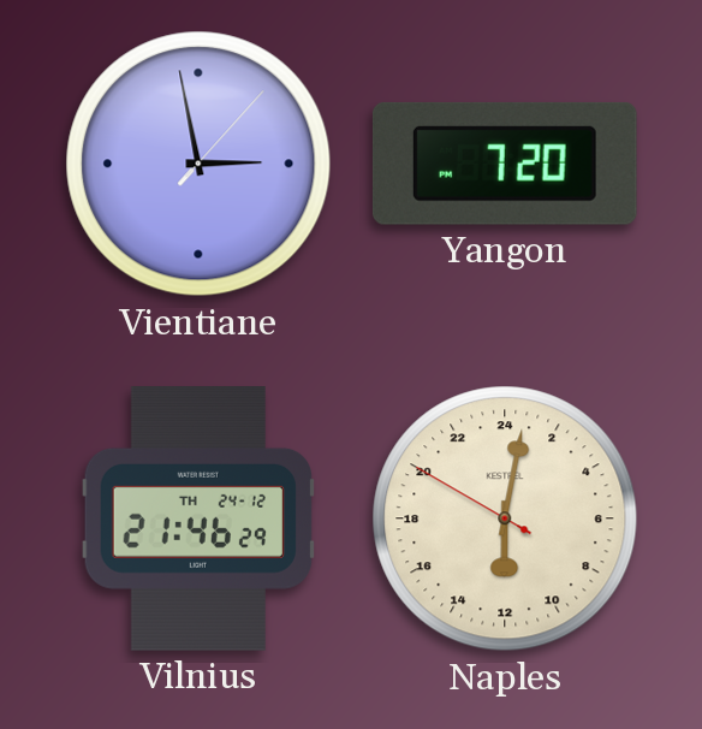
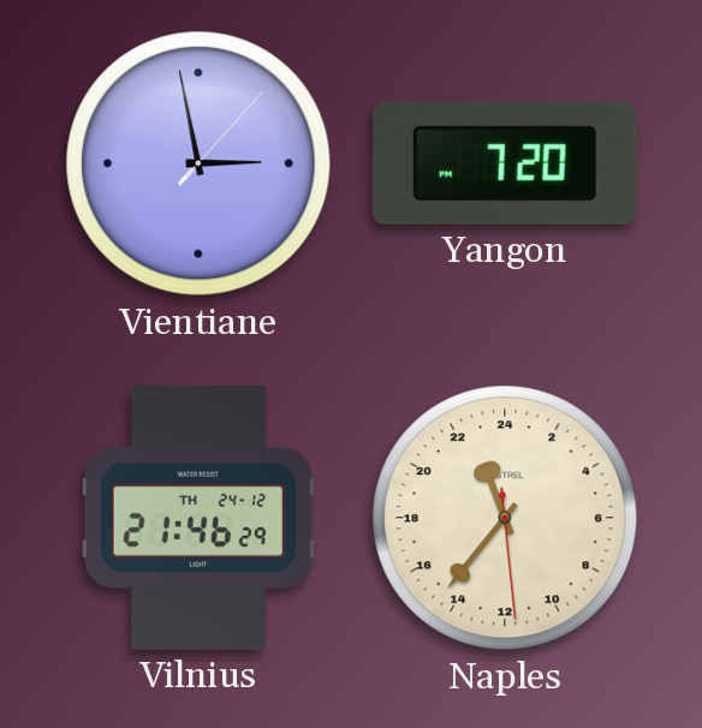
Naples: 12:01 -> 22:36
